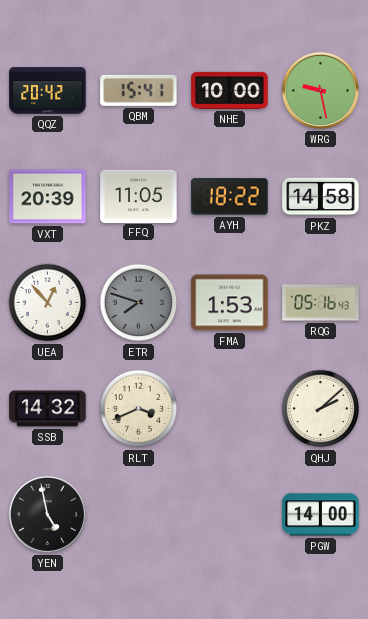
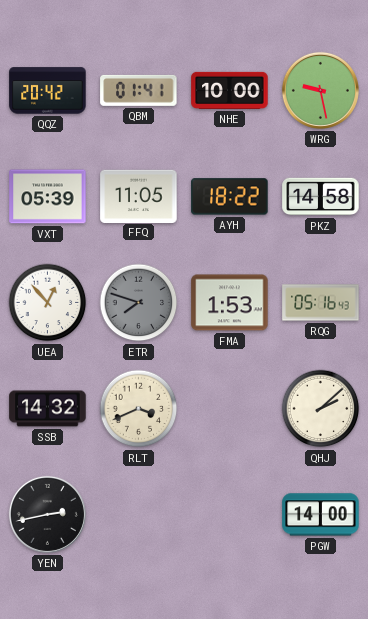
QBM: 15:41 -> 01:41
VXT: 20:39 -> 05:39
YEN: 4:58 -> 2:43
